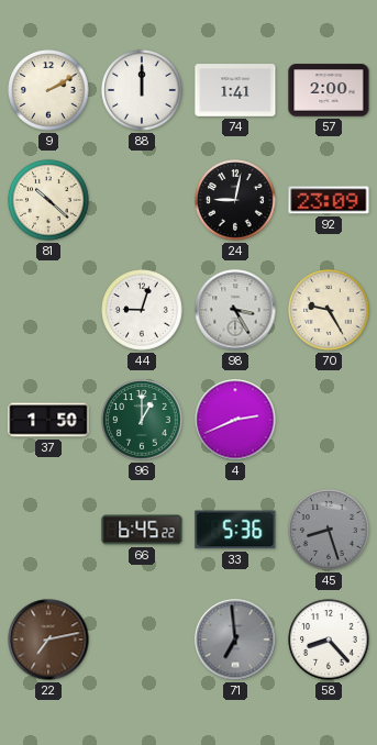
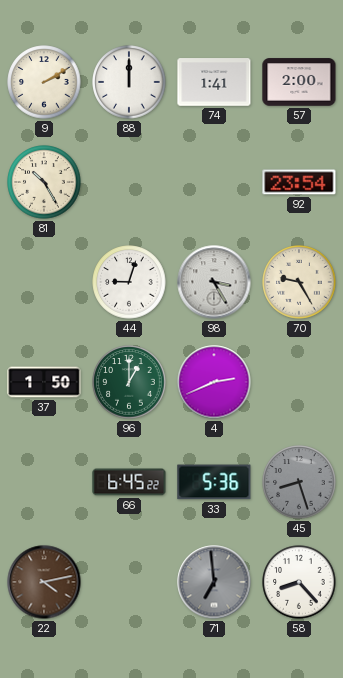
81: 10:22 -> 10:25
24: 9:02 -> none
92: 23:09 -> 23:54
22: 7:13 -> 4:13
